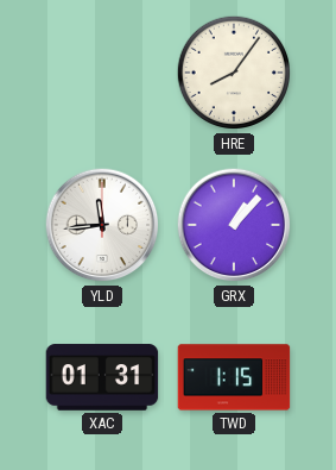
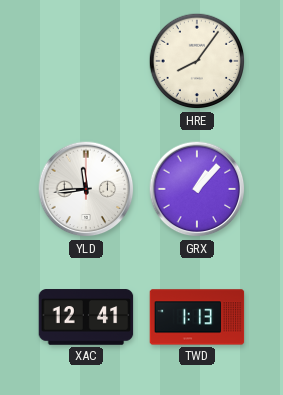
XAC: 01:31 -> 12:41
TWD: 1:15 -> 1:13
